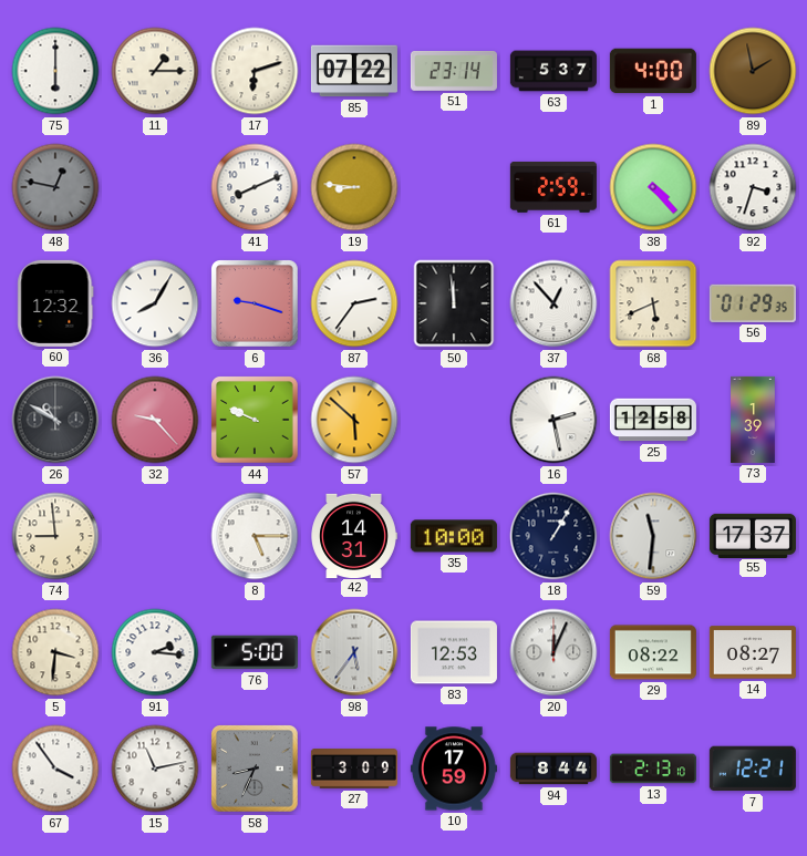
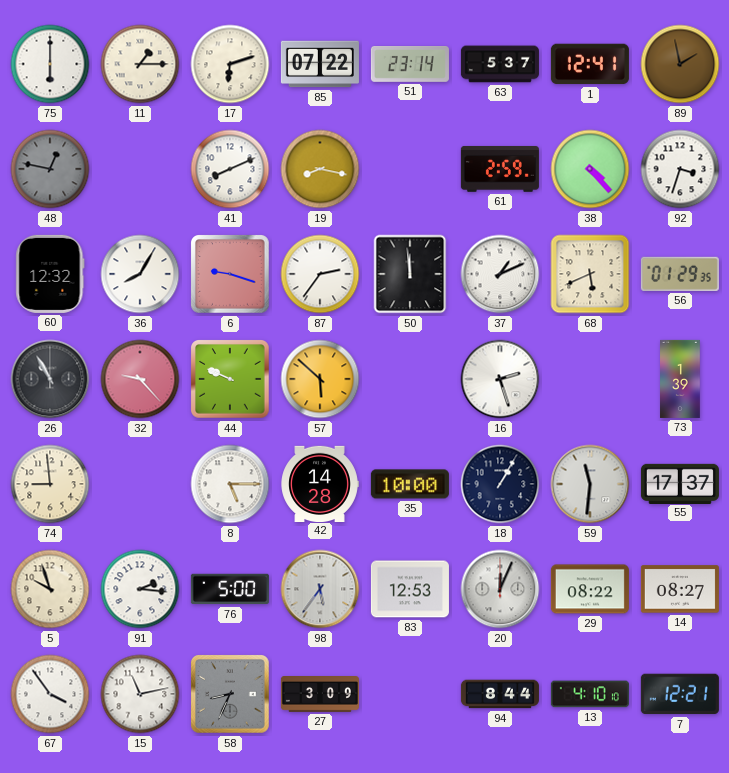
1: 4:00 -> 12:41
19: 8:46 -> 8:17
37: 12:53 -> 1:11
26: 10:50 -> 10:55
16: 2:28 -> 2:27
25: 12:58 -> none
42: 14:31 -> 14:28
5: 3:31 -> 9:57
10: 17:59 -> none
13: 2:13 -> 4:10
